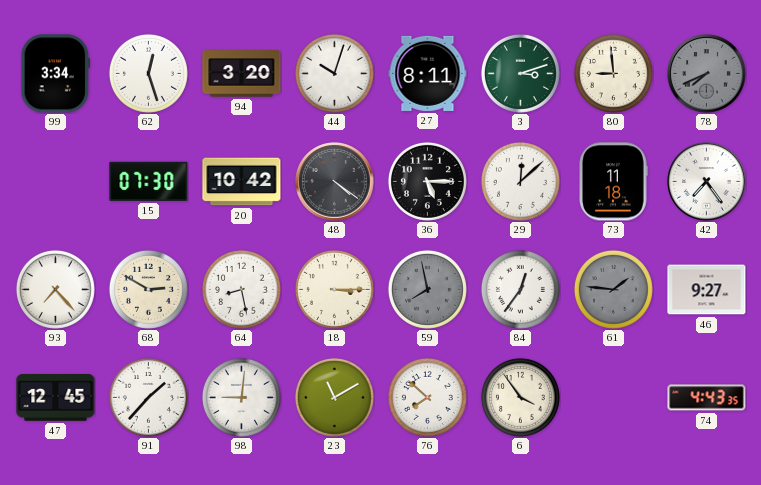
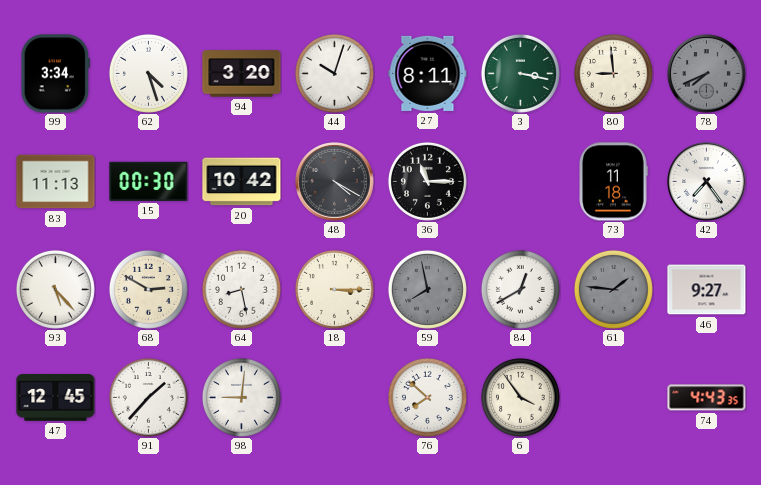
62: 12:27 -> 4:27
3: 3:12 -> 3:17
83: none -> 11:13
15: 07:30 -> 00:30
48: 4:21 -> 4:20
36: 5:15 -> 11:15
29: 12:08 -> none
93: 7:23 -> 5:23
84: 12:36 -> 12:40
23: 11:10 -> none
